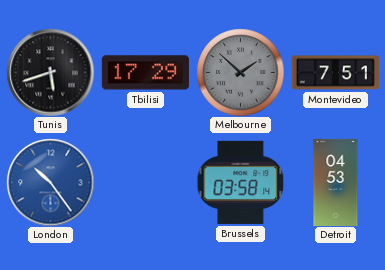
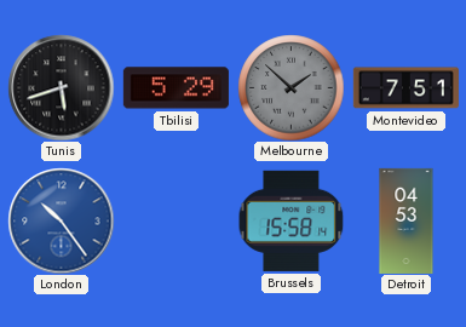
Tbilisi: 17:29 -> 5:29
Brussels: 03:58 -> 15:58
